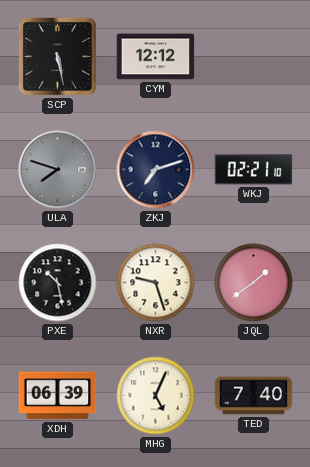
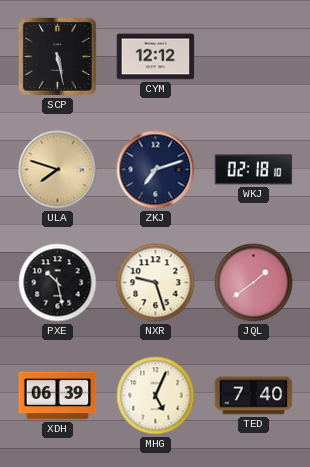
ULA dial: grey -> champagne
WKJ: 02:21 -> 02:18
